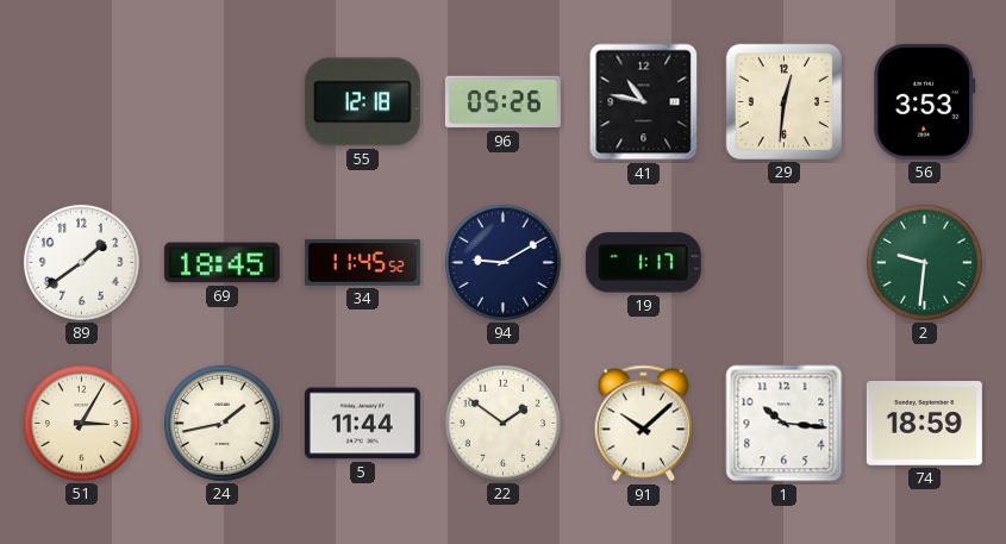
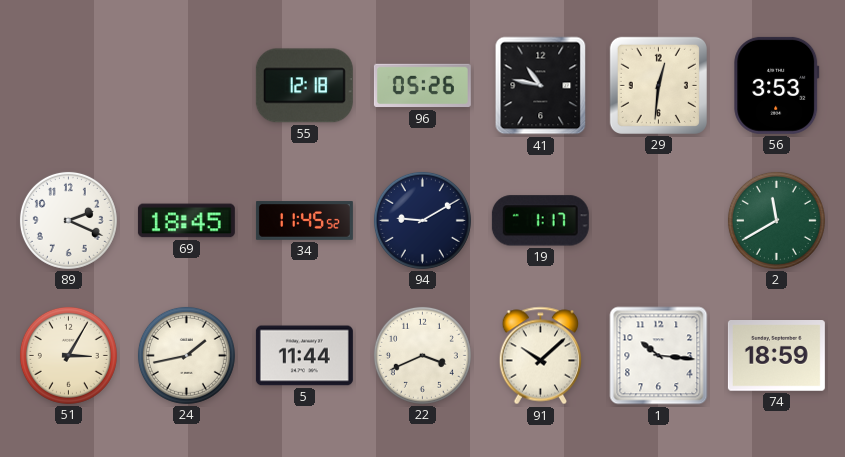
89: 1:39 -> 2:19
2: 9:31 -> 11:40
22: 1:51 -> 3:41
